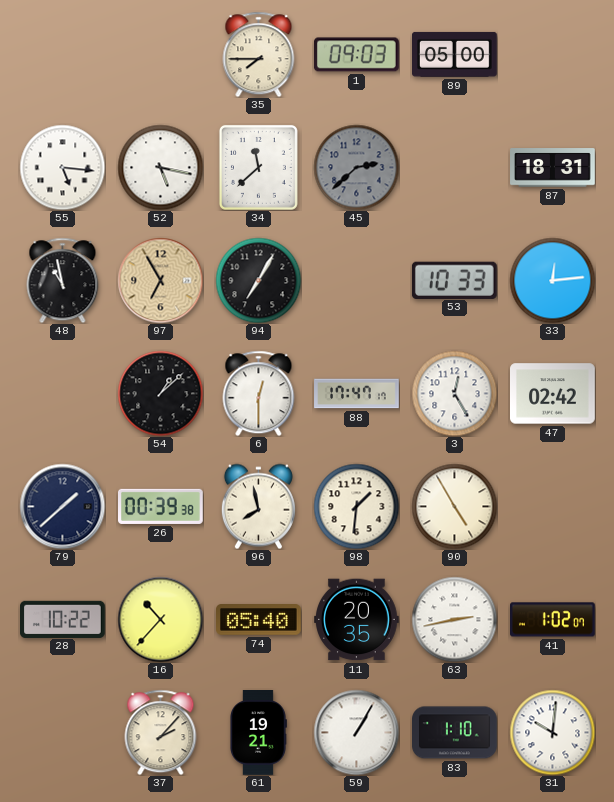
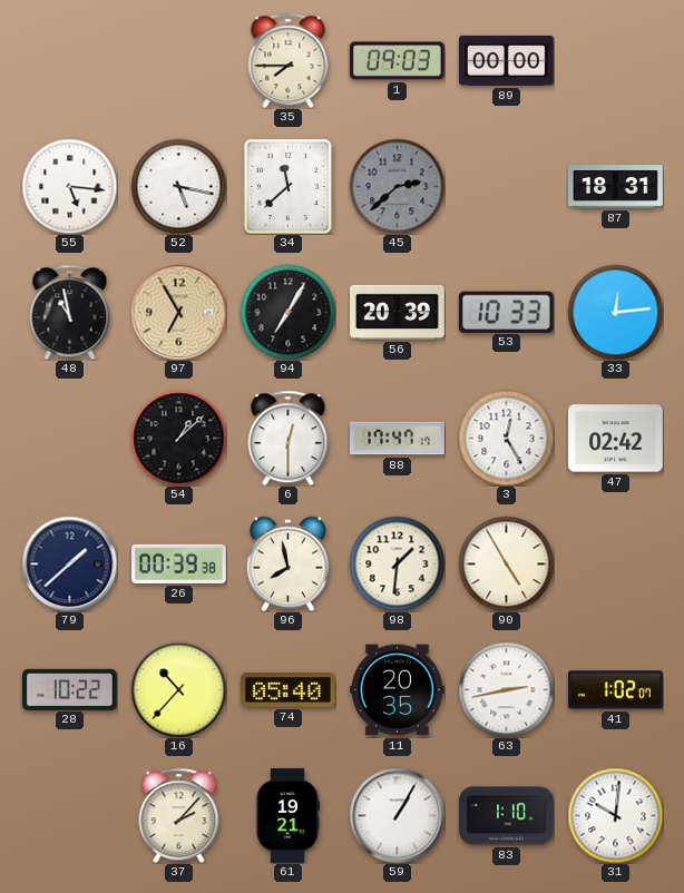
89: 05:00 -> 00:00
56: none -> 20:39
